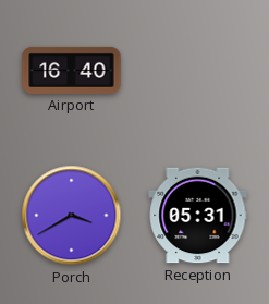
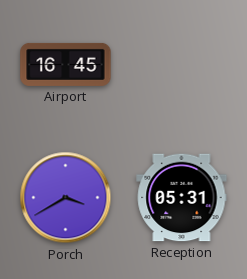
Airport: 16:40 -> 16:45
